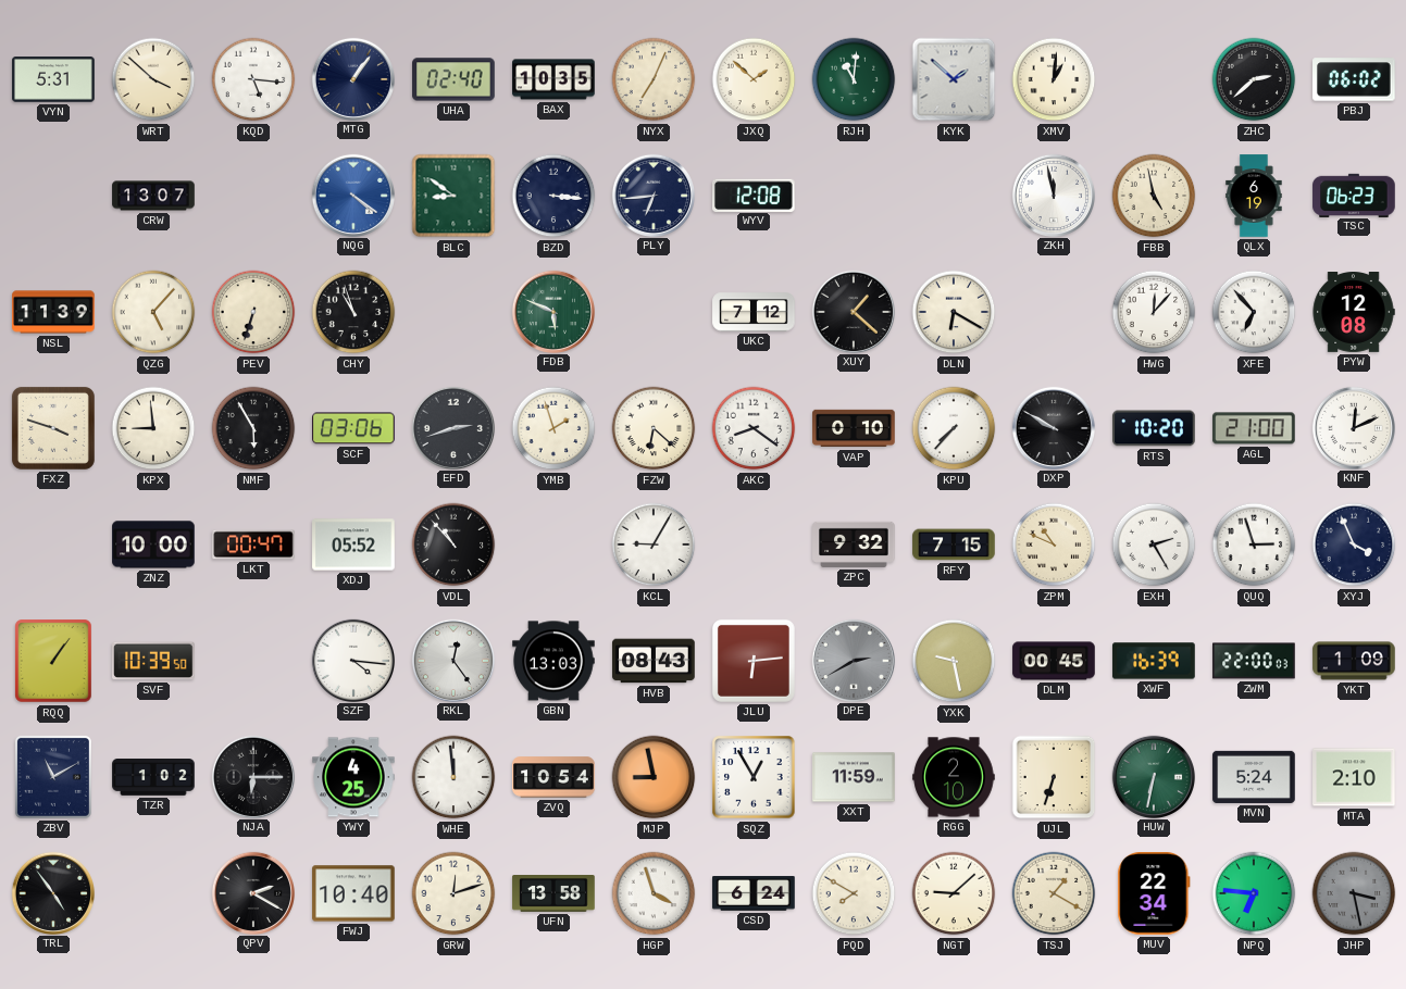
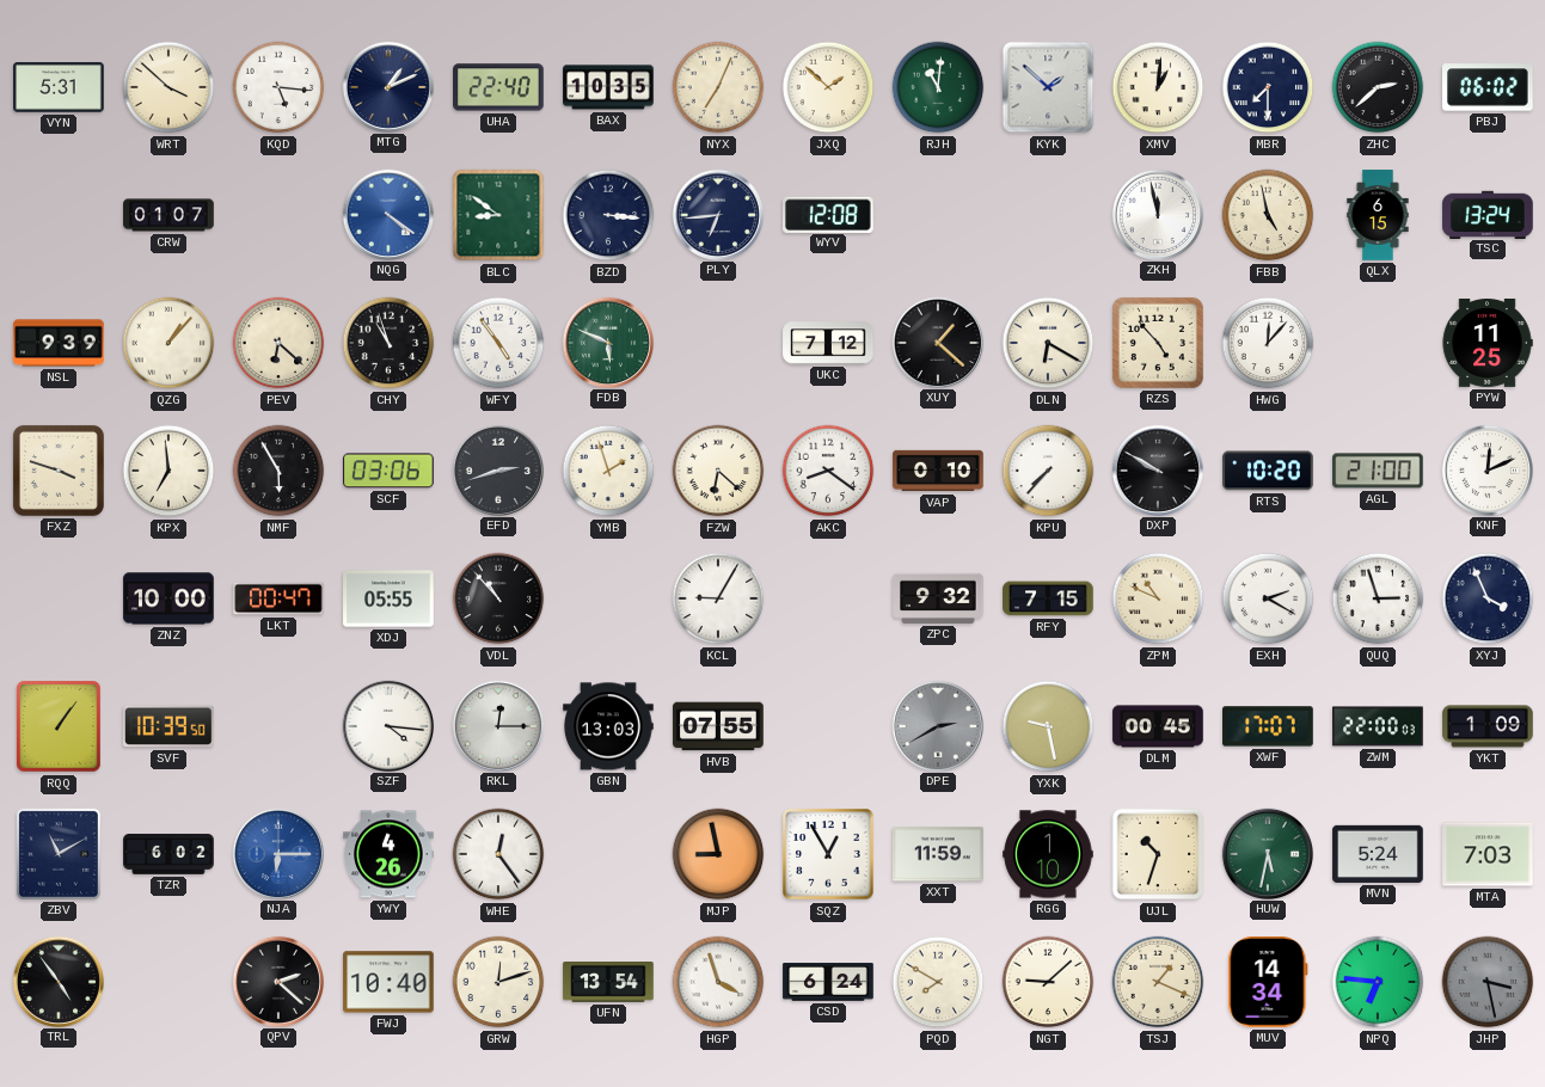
MTG: 1:06 -> 1:11
UHA: 02:40 -> 22:40
MBR: none -> 7:30
CRW: 13:07 -> 01:07
QLX: 6:19 -> 6:15
TSC: 06:23 -> 13:24
NSL: 11:39 -> 9:39
QZG: 5:07 -> 1:07
PEV: 6:33 -> 6:22
WFY: none -> 4:54
RZS: none -> 4:53
XFE: 6:53 -> none
PYW: 12:08 -> 11:25
KPX: 8:59 -> 6:59
XDJ: 05:52 -> 05:55
EXH: 2:25 -> 2:20
RKL: 12:24 -> 12:15
HVB: 08:43 -> 07:55
JLU: 6:14 -> none
XWF: 16:39 -> 17:07
TZR: 1:02 -> 6:02
NJA dial: black -> blue
YWY: 4:25 -> 4:26
WHE: 11:59 -> 12:24
ZVQ: 10:54 -> none
RGG: 2:10 -> 1:10
UJL: 6:33 -> 10:33
HUW: 6:32 -> 5:32
MTA: 2:10 -> 7:03
QPV: 2:20 -> 2:22
UFN: 13:58 -> 13:54
TSJ: 1:20 -> 1:19
MUV: 22:34 -> 14:34
